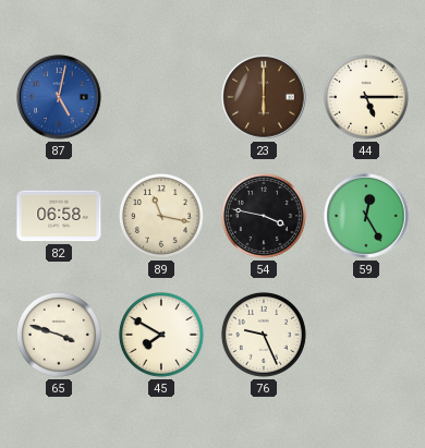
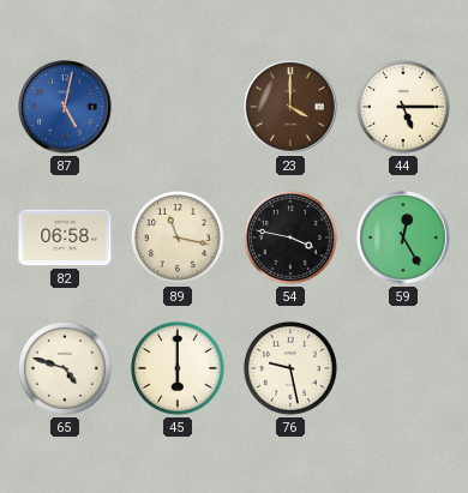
23: 6:00 -> 4:00
65: 3:48 -> 4:48
45: 7:50 -> 6:00
76: 9:26 -> 9:28
